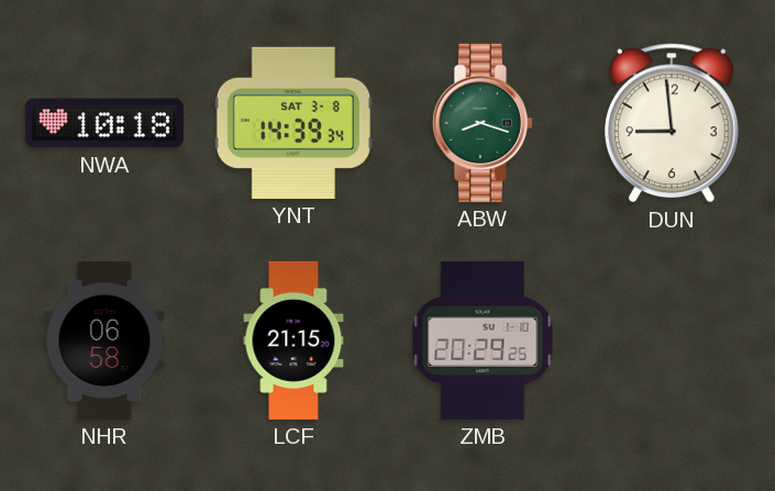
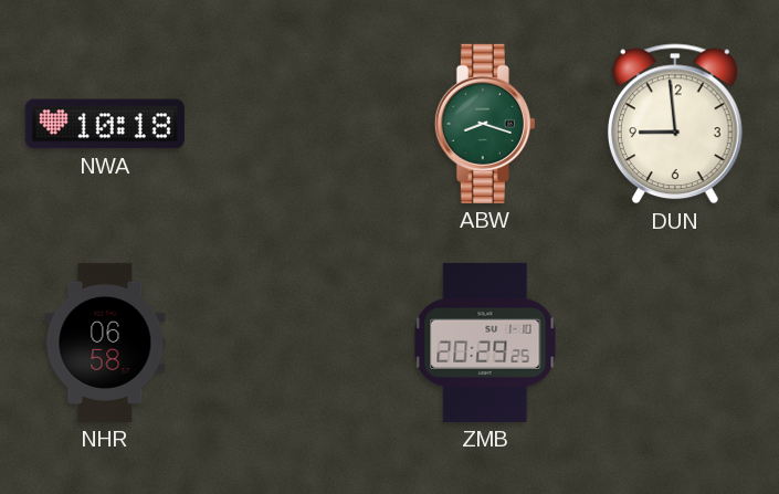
YNT: 14:39 -> none
LCF: 21:15 -> none
